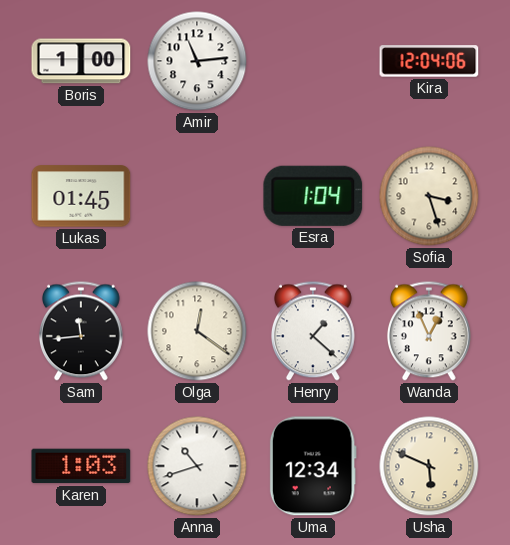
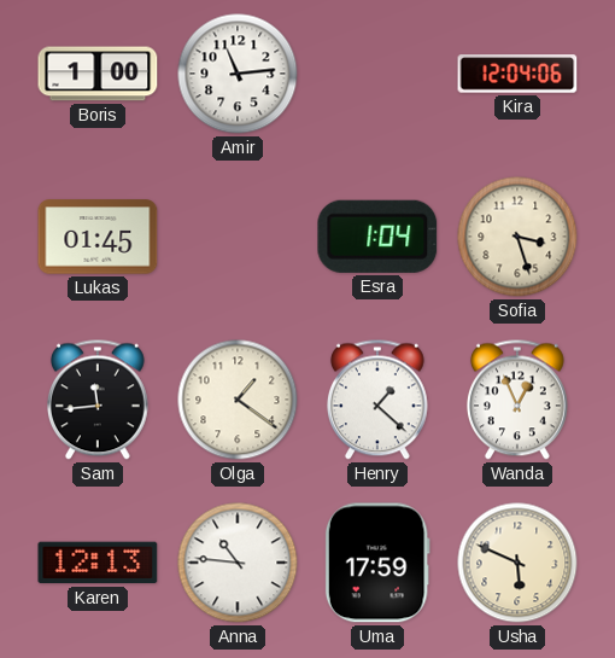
Olga: 12:21 -> 1:21
Karen: 1:03 -> 12:13
Anna: 10:42 -> 10:46
Uma: 12:34 -> 17:59
